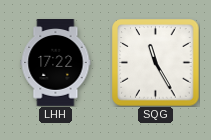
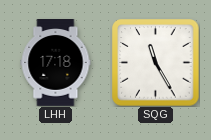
LHH: 17:22 -> 17:18
